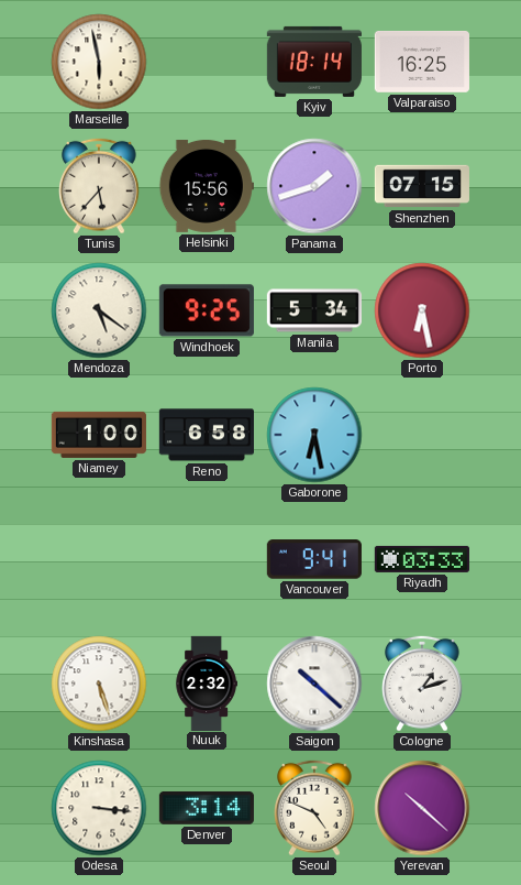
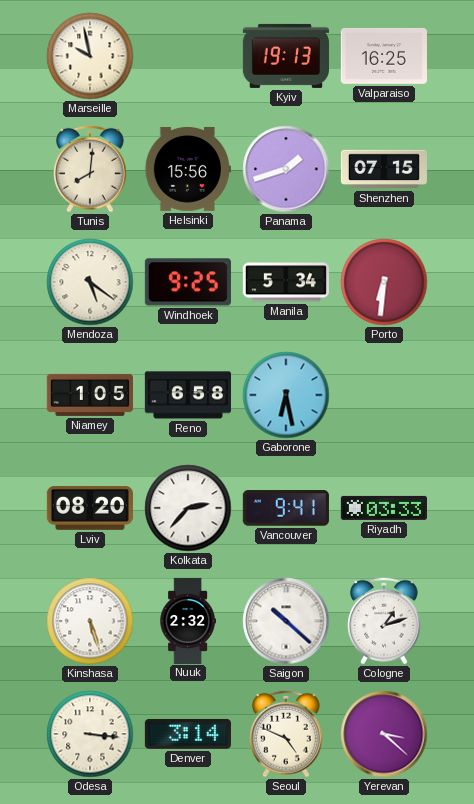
Marseille: 5:58 -> 9:58
Kyiv: 18:14 -> 19:13
Tunis: 5:37 -> 8:01
Porto: 6:28 -> 6:31
Niamey: 1:00 -> 1:05
Lviv: none -> 08:20
Kolkata: none -> 2:37
Yerevan: 10:22 -> 3:22
